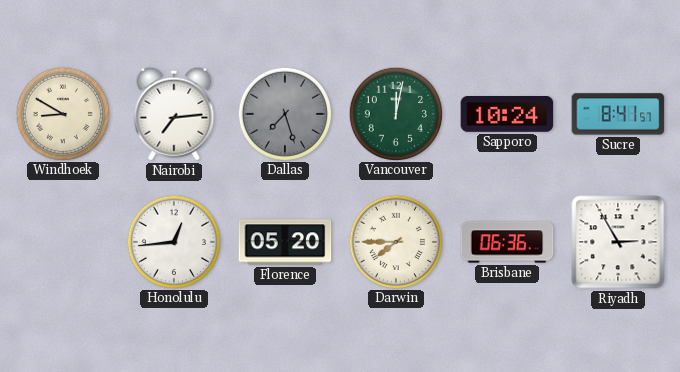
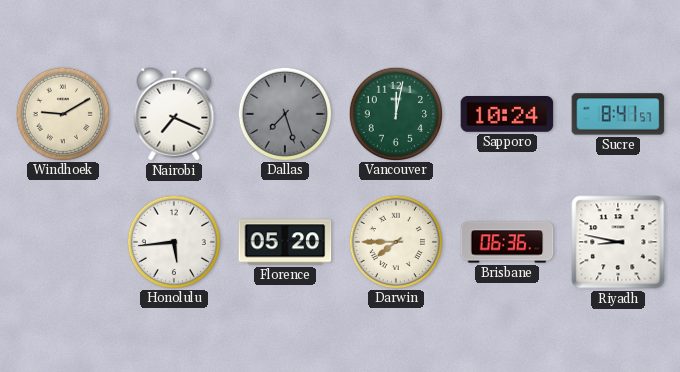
Windhoek: 8:50 -> 9:10
Nairobi: 7:14 -> 7:19
Honolulu: 12:44 -> 5:44
Riyadh: 2:55 -> 8:47
